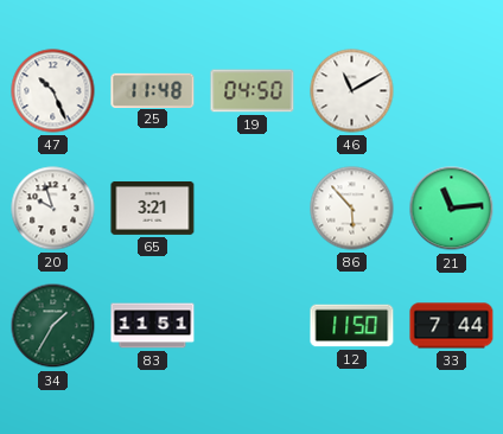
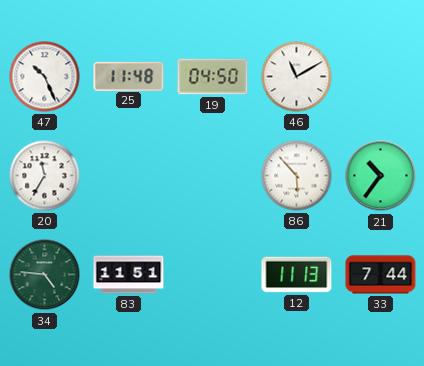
20: 9:57 -> 11:35
65: 3:21 -> none
21: 11:14 -> 10:36
34: 1:35 -> 4:46
12: 11:50 -> 11:13
